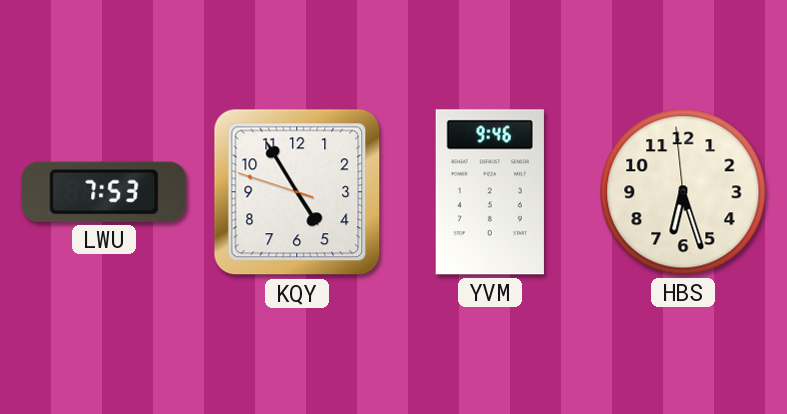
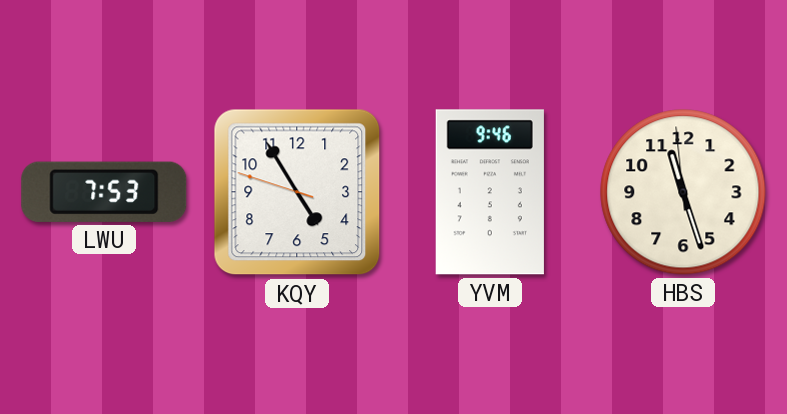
HBS: 6:26 -> 11:26
